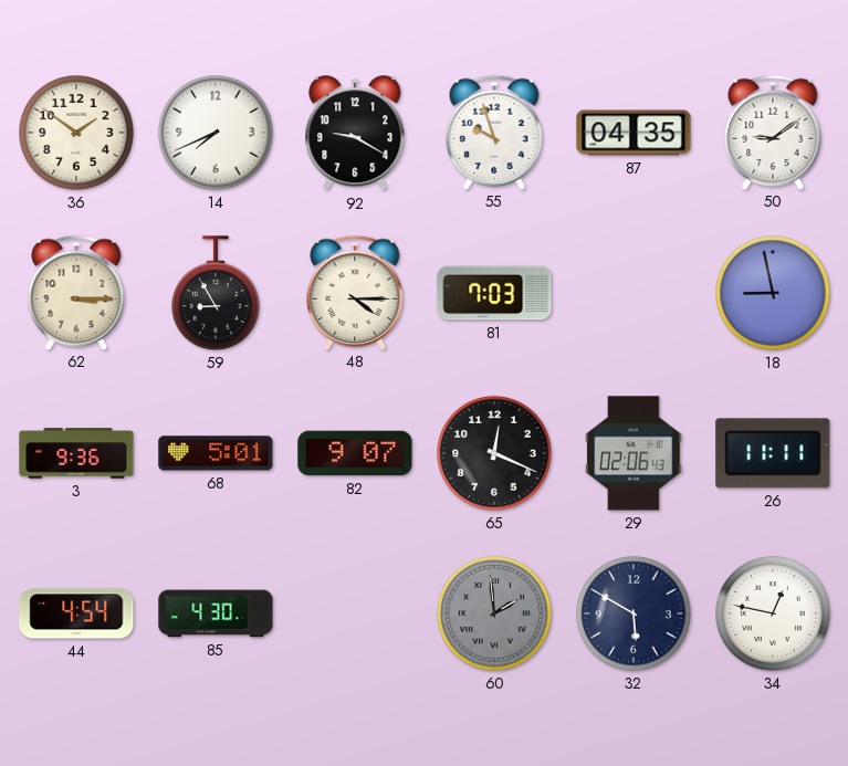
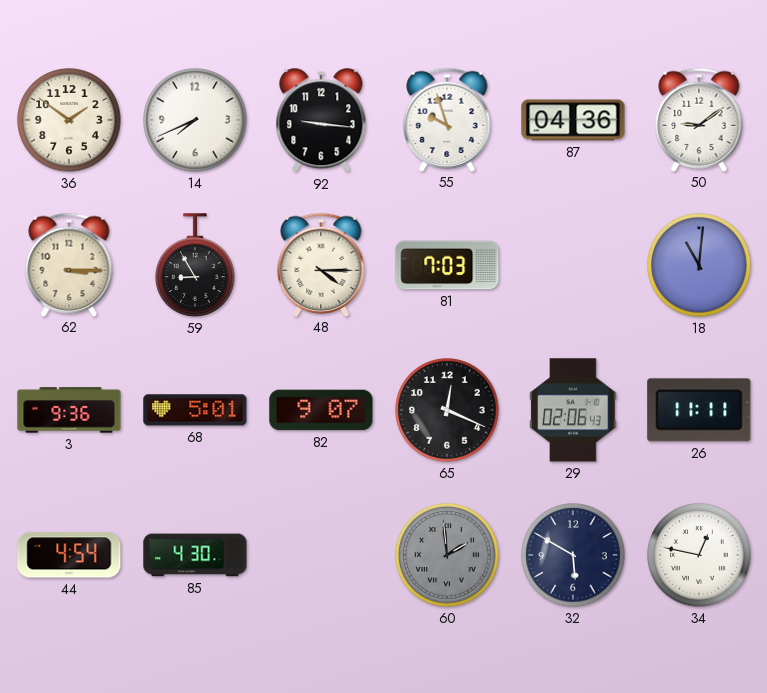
92: 9:20 -> 9:16
87: 04:35 -> 04:36
18: 8:58 -> 11:01
